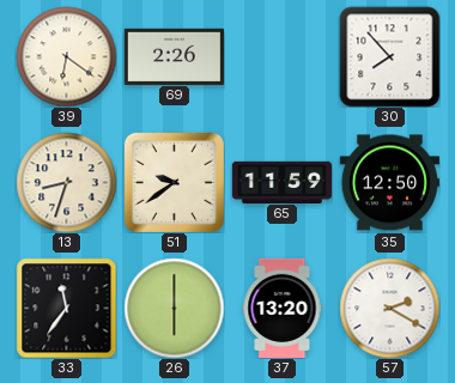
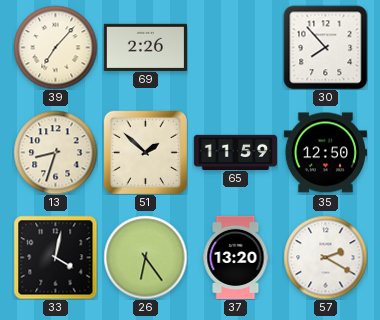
39: 6:21 -> 7:07
51: 9:39 -> 1:52
33: 11:36 -> 4:02
26: 6:00 -> 6:24
